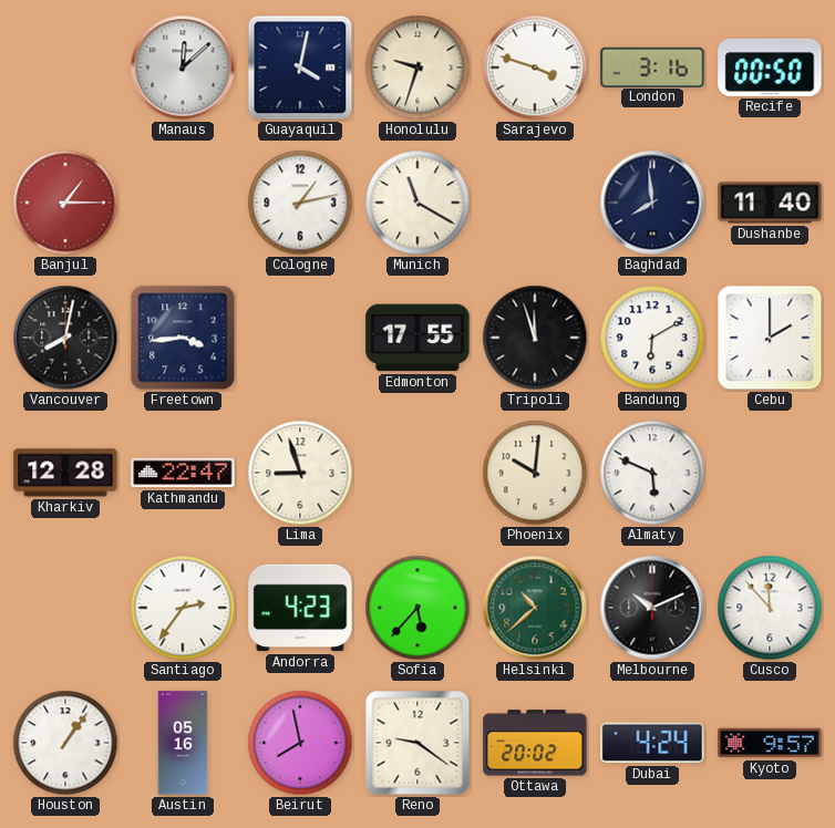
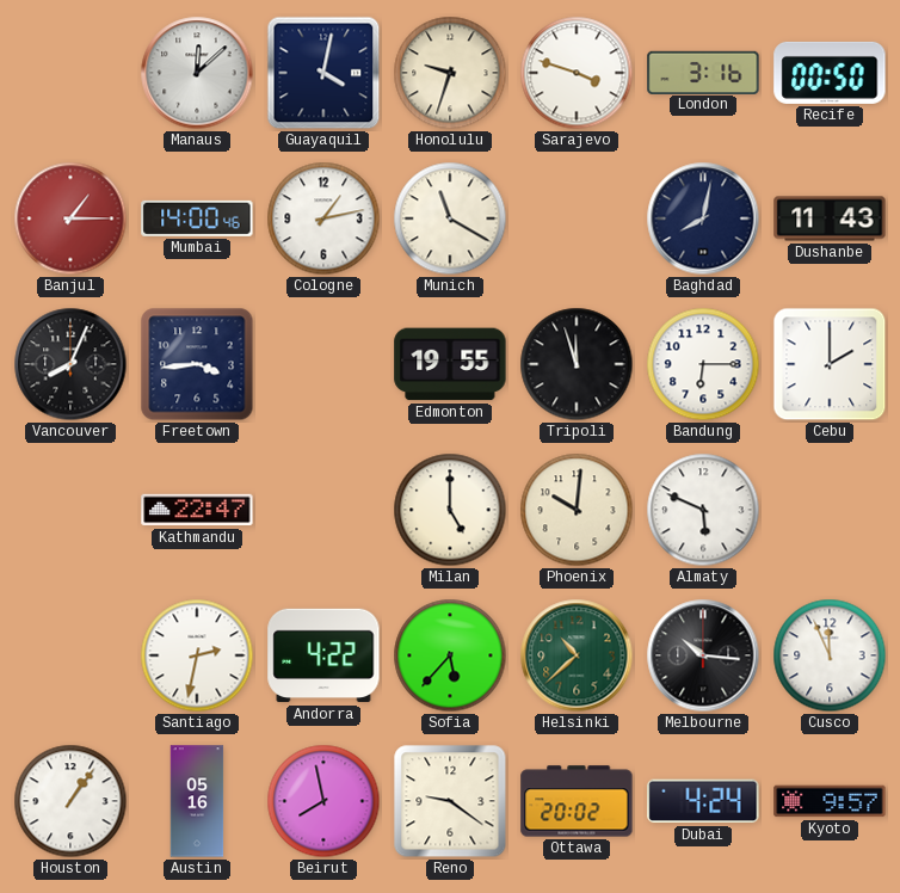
Mumbai: none -> 14:00
Baghdad: 7:59 -> 8:02
Dushanbe: 11:40 -> 11:43
Vancouver: 8:02 -> 8:04
Edmonton: 17:55 -> 19:55
Bandung: 6:10 -> 6:15
Kharkiv: 12:28 -> none
Lima: 8:57 -> none
Milan: none -> 5:00
Santiago: 2:36 -> 2:32
Andorra: 4:23 -> 4:22
Melbourne: 10:11 -> 10:16
Cusco: 11:53 -> 11:56
